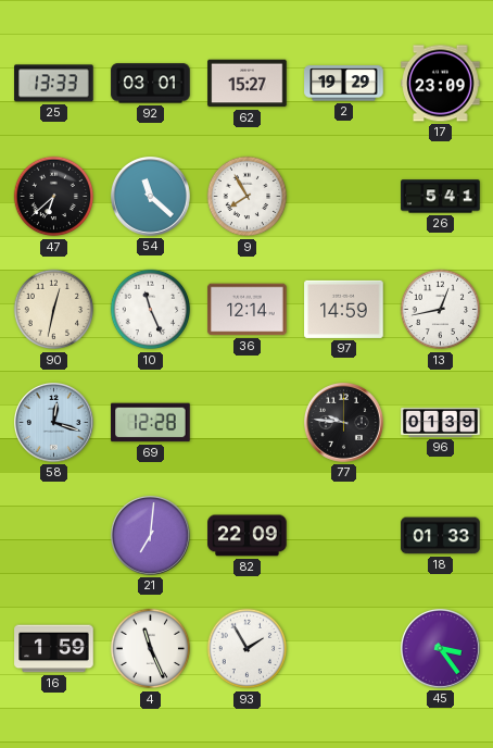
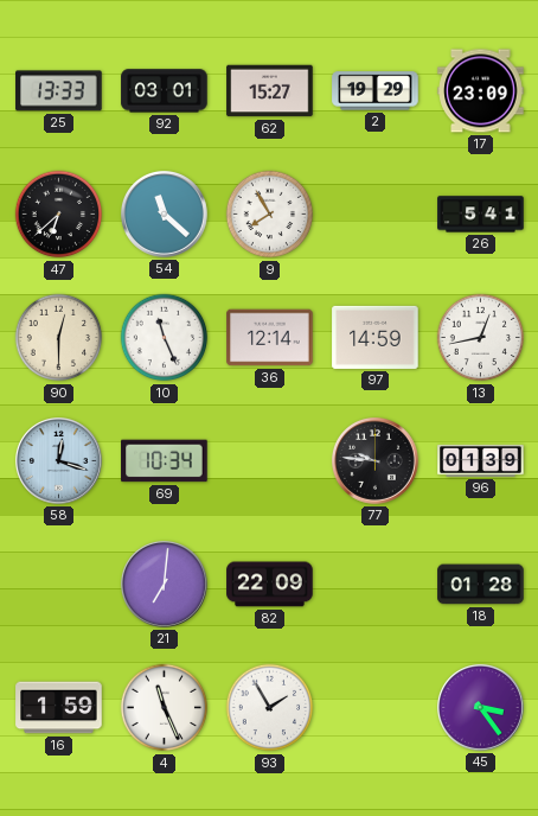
90: 12:32 -> 12:30
69: 12:28 -> 10:34
18: 01:33 -> 01:28
